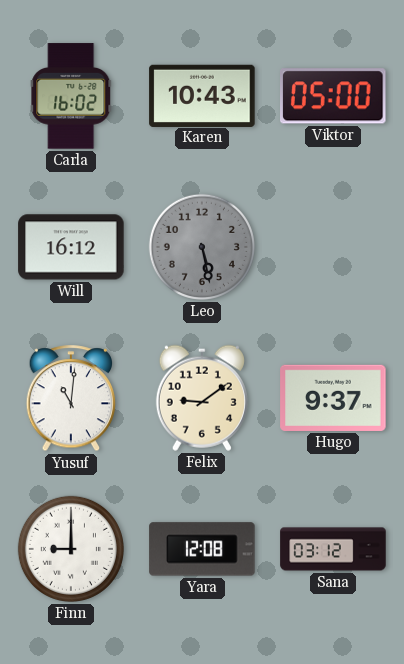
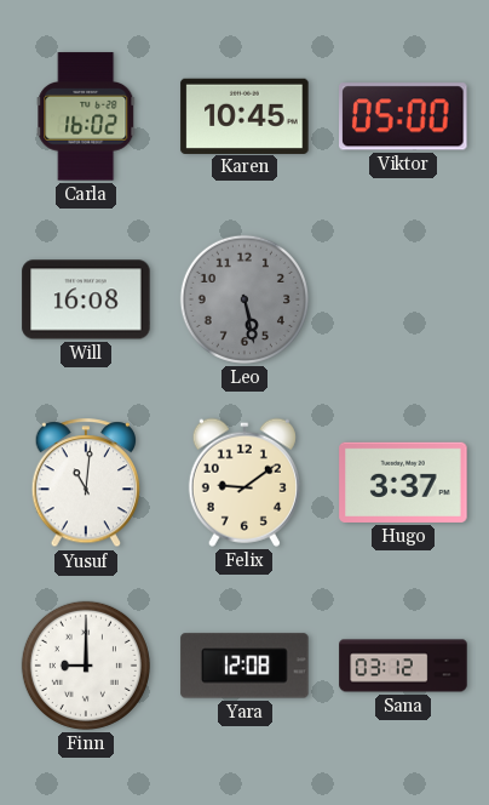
Karen: 10:43 -> 10:45
Will: 16:12 -> 16:08
Hugo: 9:37 -> 3:37
